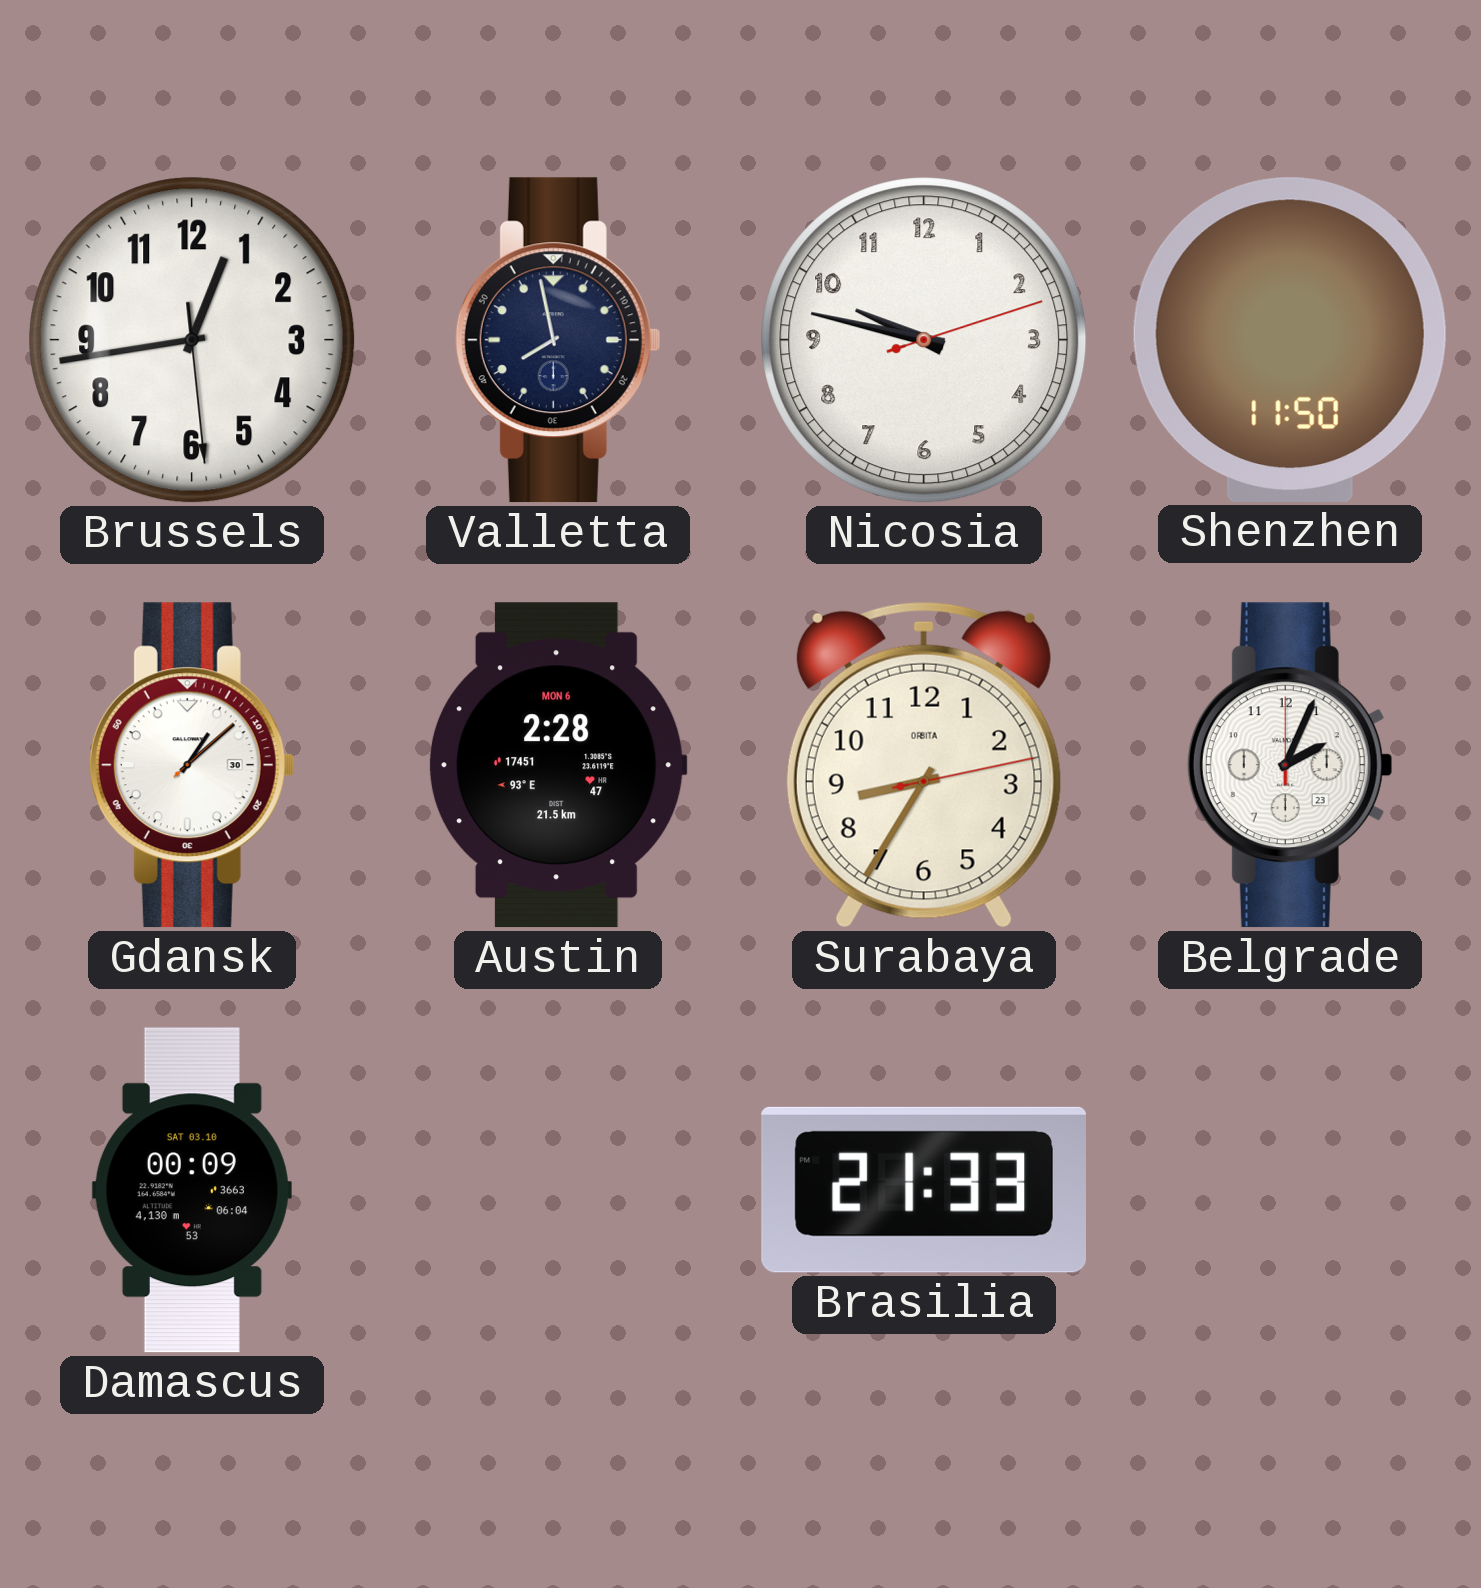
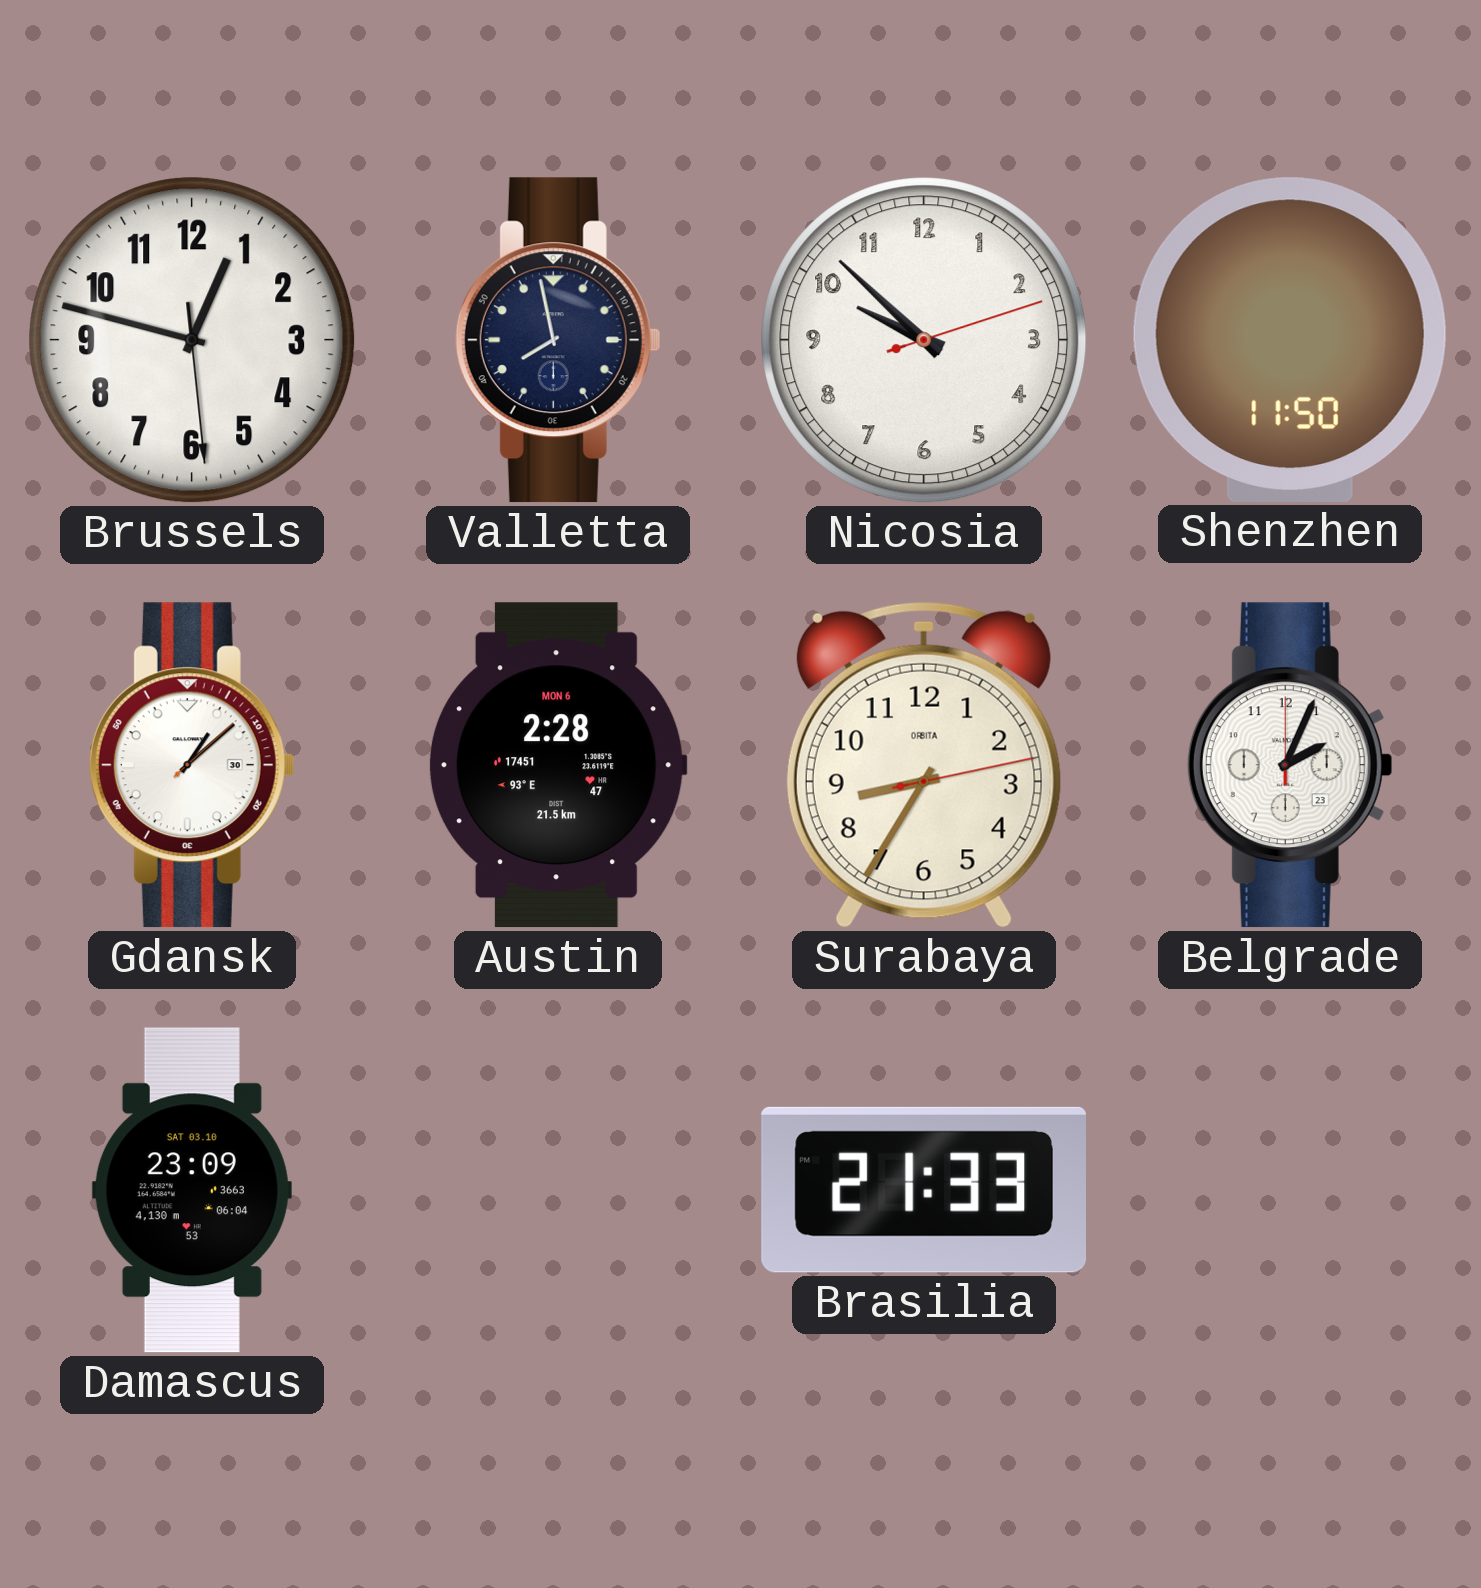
Brussels: 12:43 -> 12:47
Nicosia: 9:47 -> 9:52
Damascus: 00:09 -> 23:09
